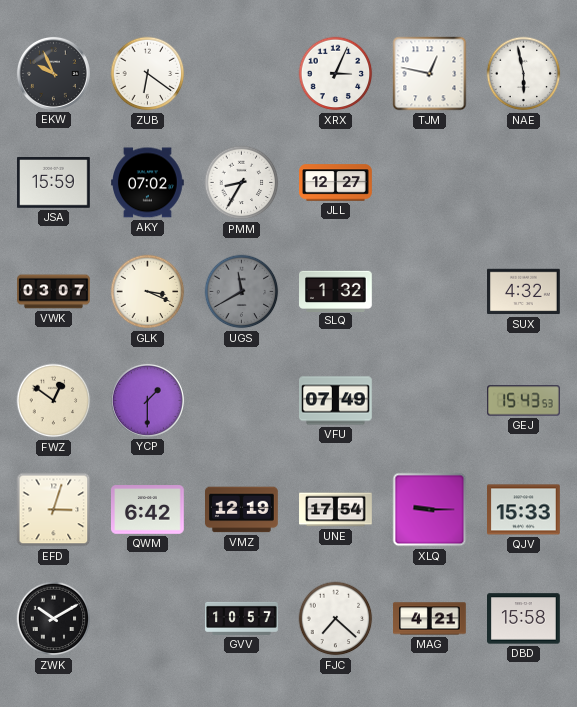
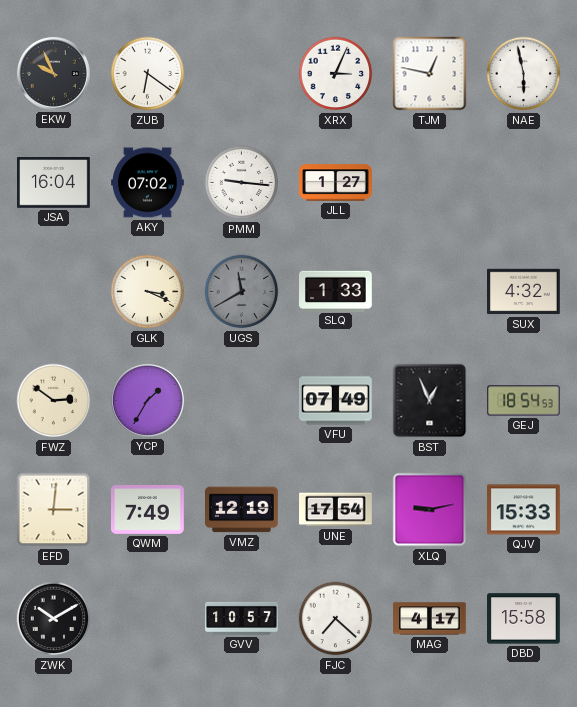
JSA: 15:59 -> 16:04
PMM: 8:35 -> 9:16
JLL: 12:27 -> 1:27
VWK: 03:07 -> none
SLQ: 1:32 -> 1:33
FWZ: 12:51 -> 2:51
YCP: 1:30 -> 1:35
BST: none -> 12:56
GEJ: 15:43 -> 18:54
EFD: 3:03 -> 3:01
QWM: 6:42 -> 7:49
XLQ: 9:15 -> 9:13
MAG: 4:21 -> 4:17
